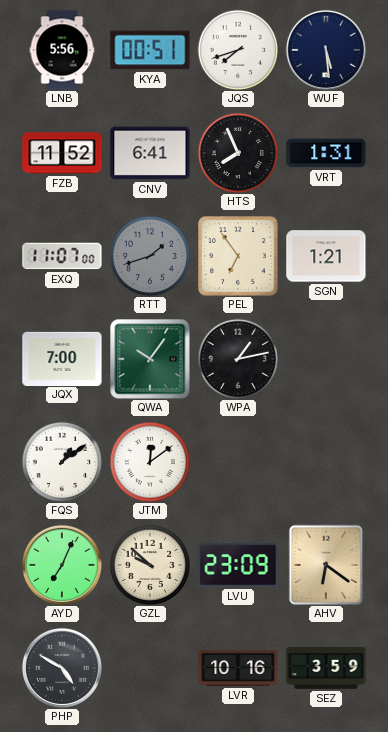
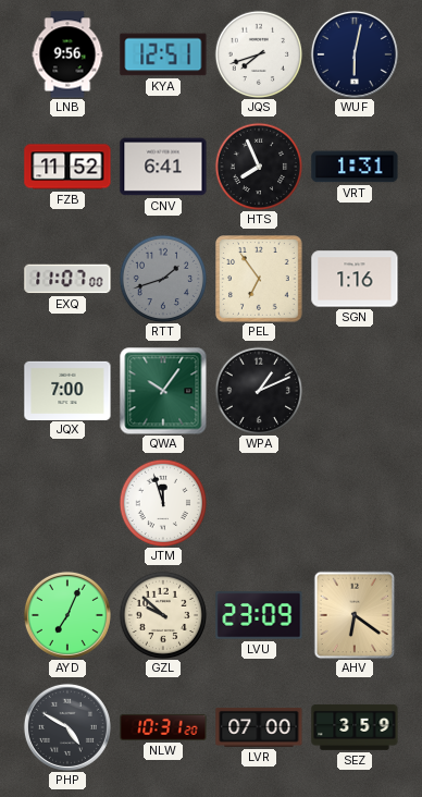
LNB: 5:56 -> 9:56
KYA: 00:51 -> 12:51
WUF: 5:29 -> 6:02
SGN: 1:21 -> 1:16
WPA: 1:13 -> 1:11
FQS: 1:09 -> none
JTM: 12:09 -> 11:57
NLW: none -> 10:31
LVR: 10:16 -> 07:00
